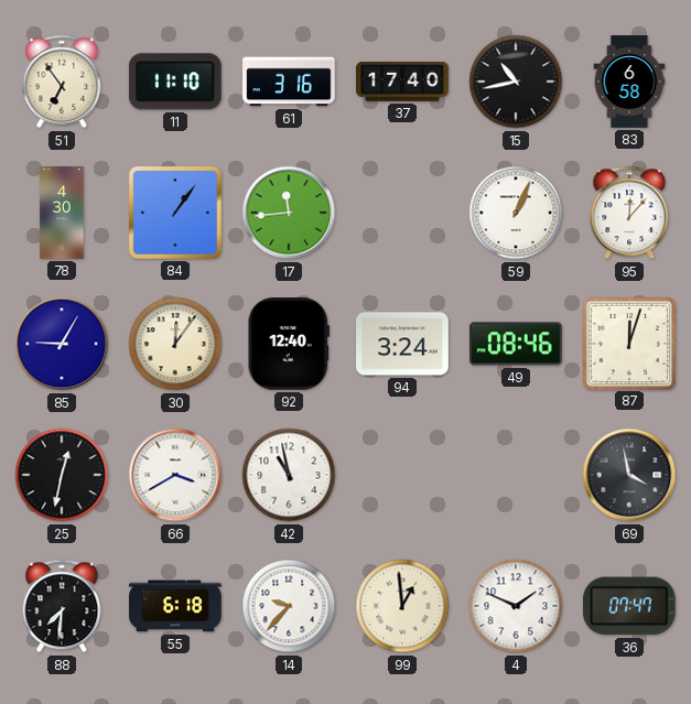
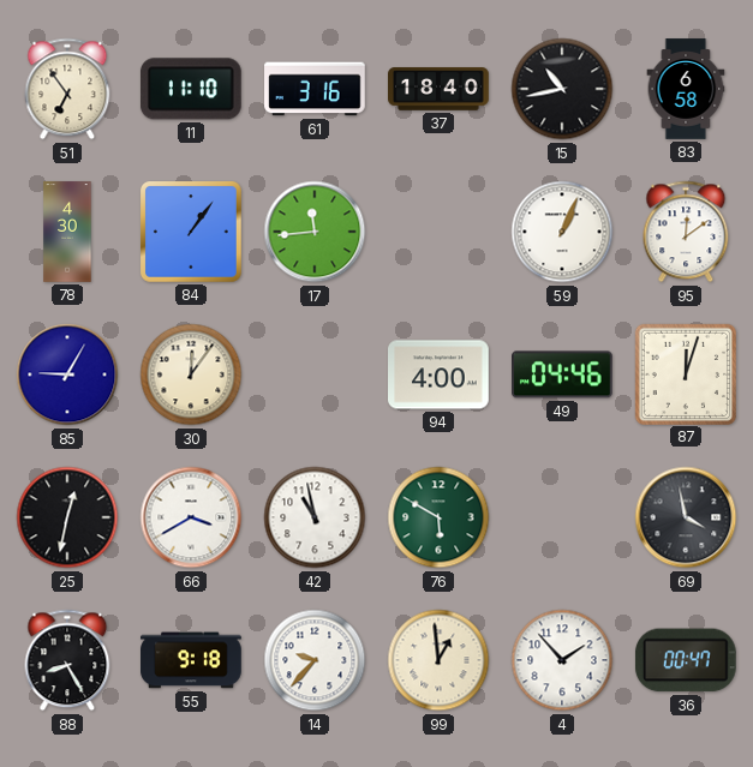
37: 17:40 -> 18:40
95: 12:07 -> 12:09
92: 12:40 -> none
94: 3:24 -> 4:00
49: 08:46 -> 04:46
76: none -> 5:50
88: 7:31 -> 8:25
55: 6:18 -> 9:18
4: 1:49 -> 1:53
36: 07:47 -> 00:47
